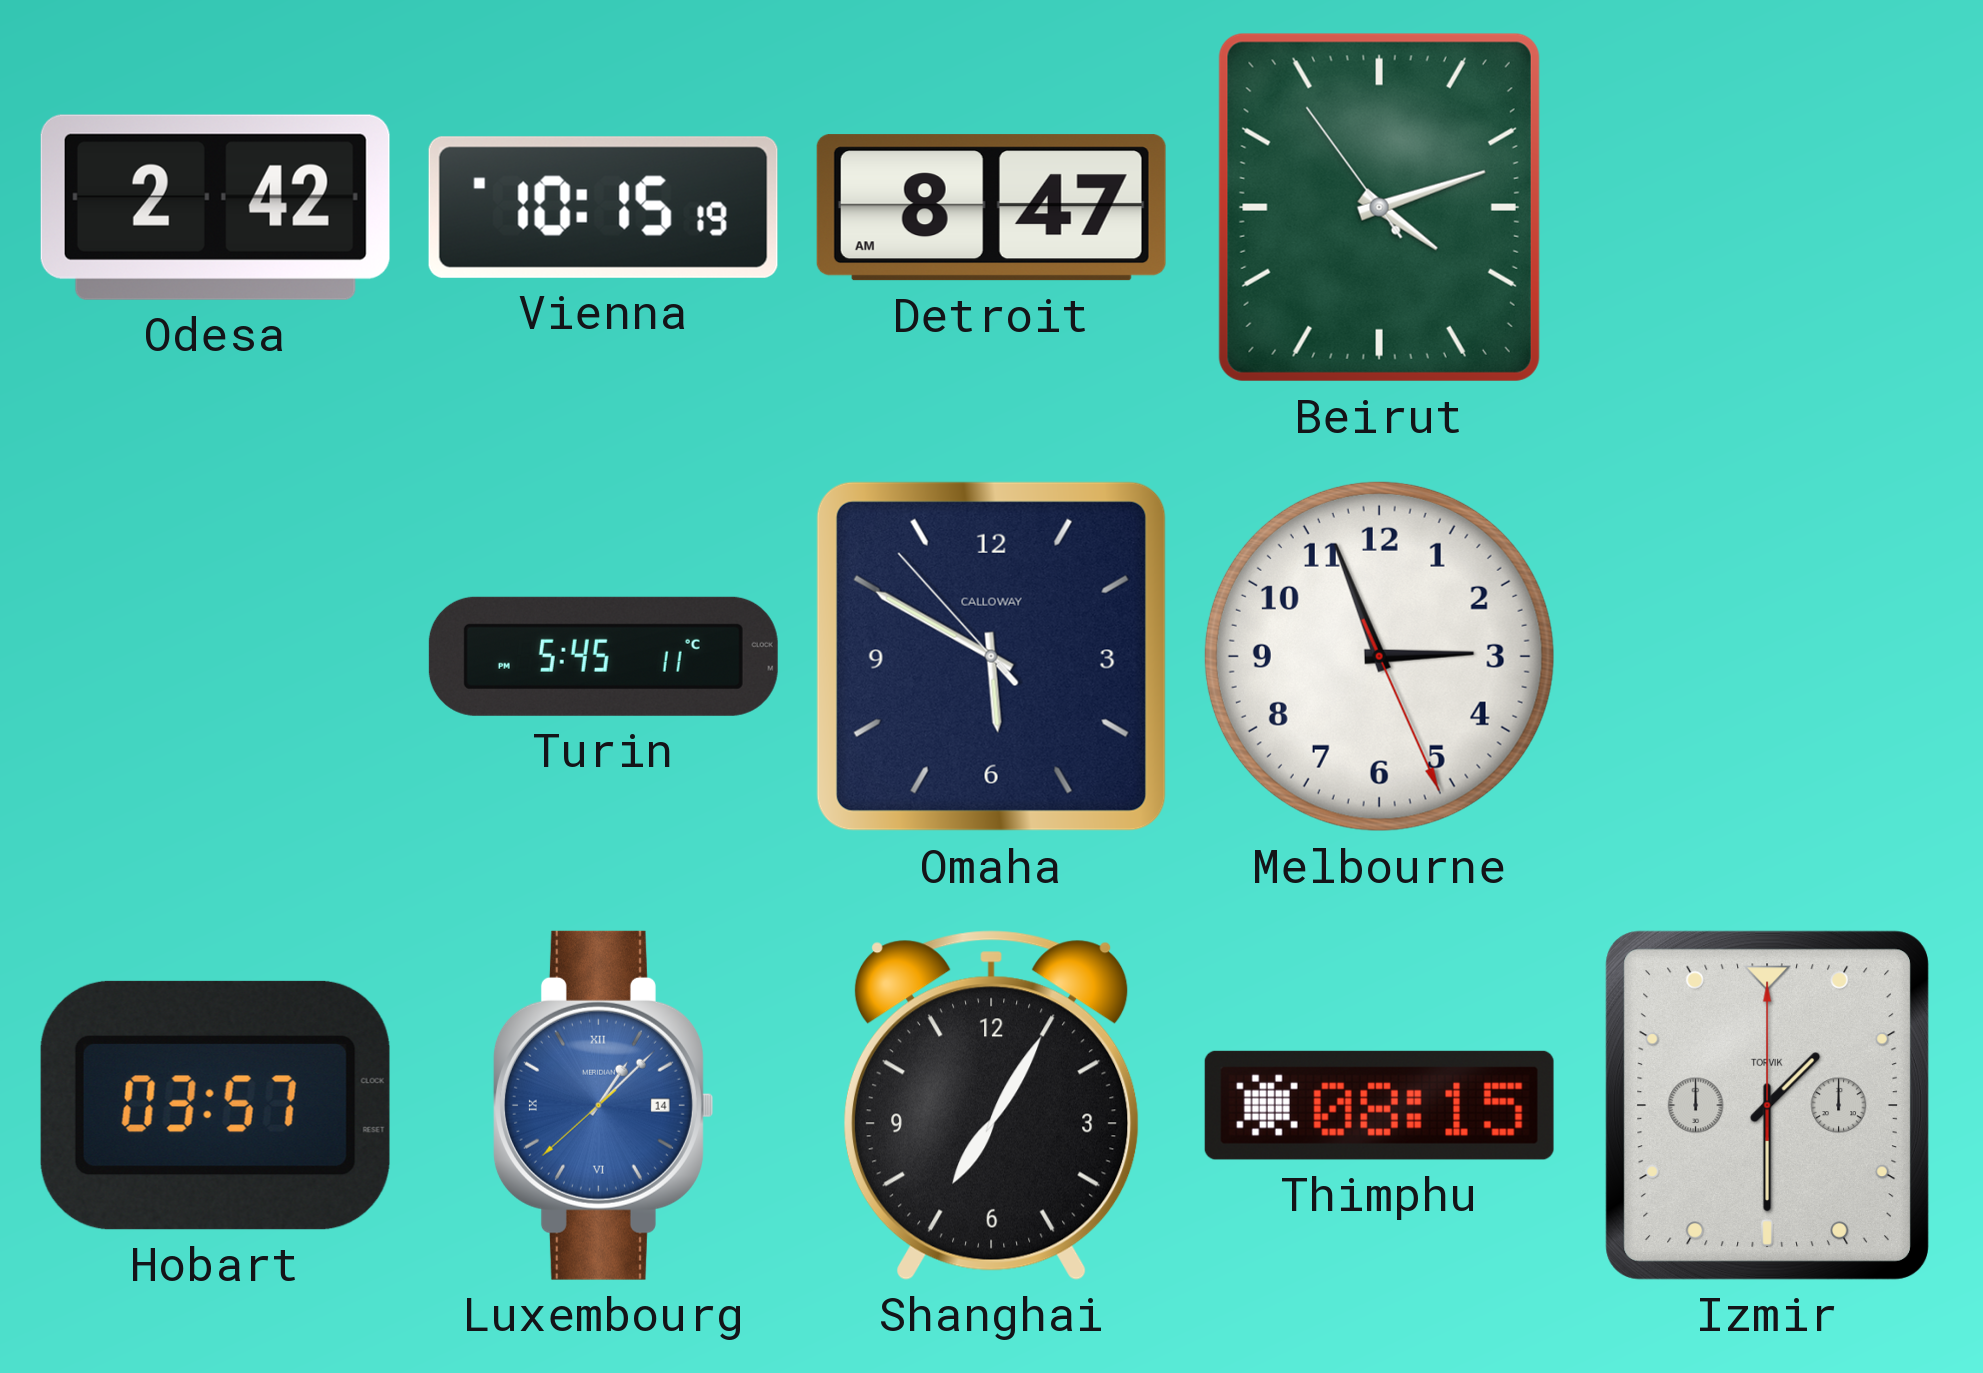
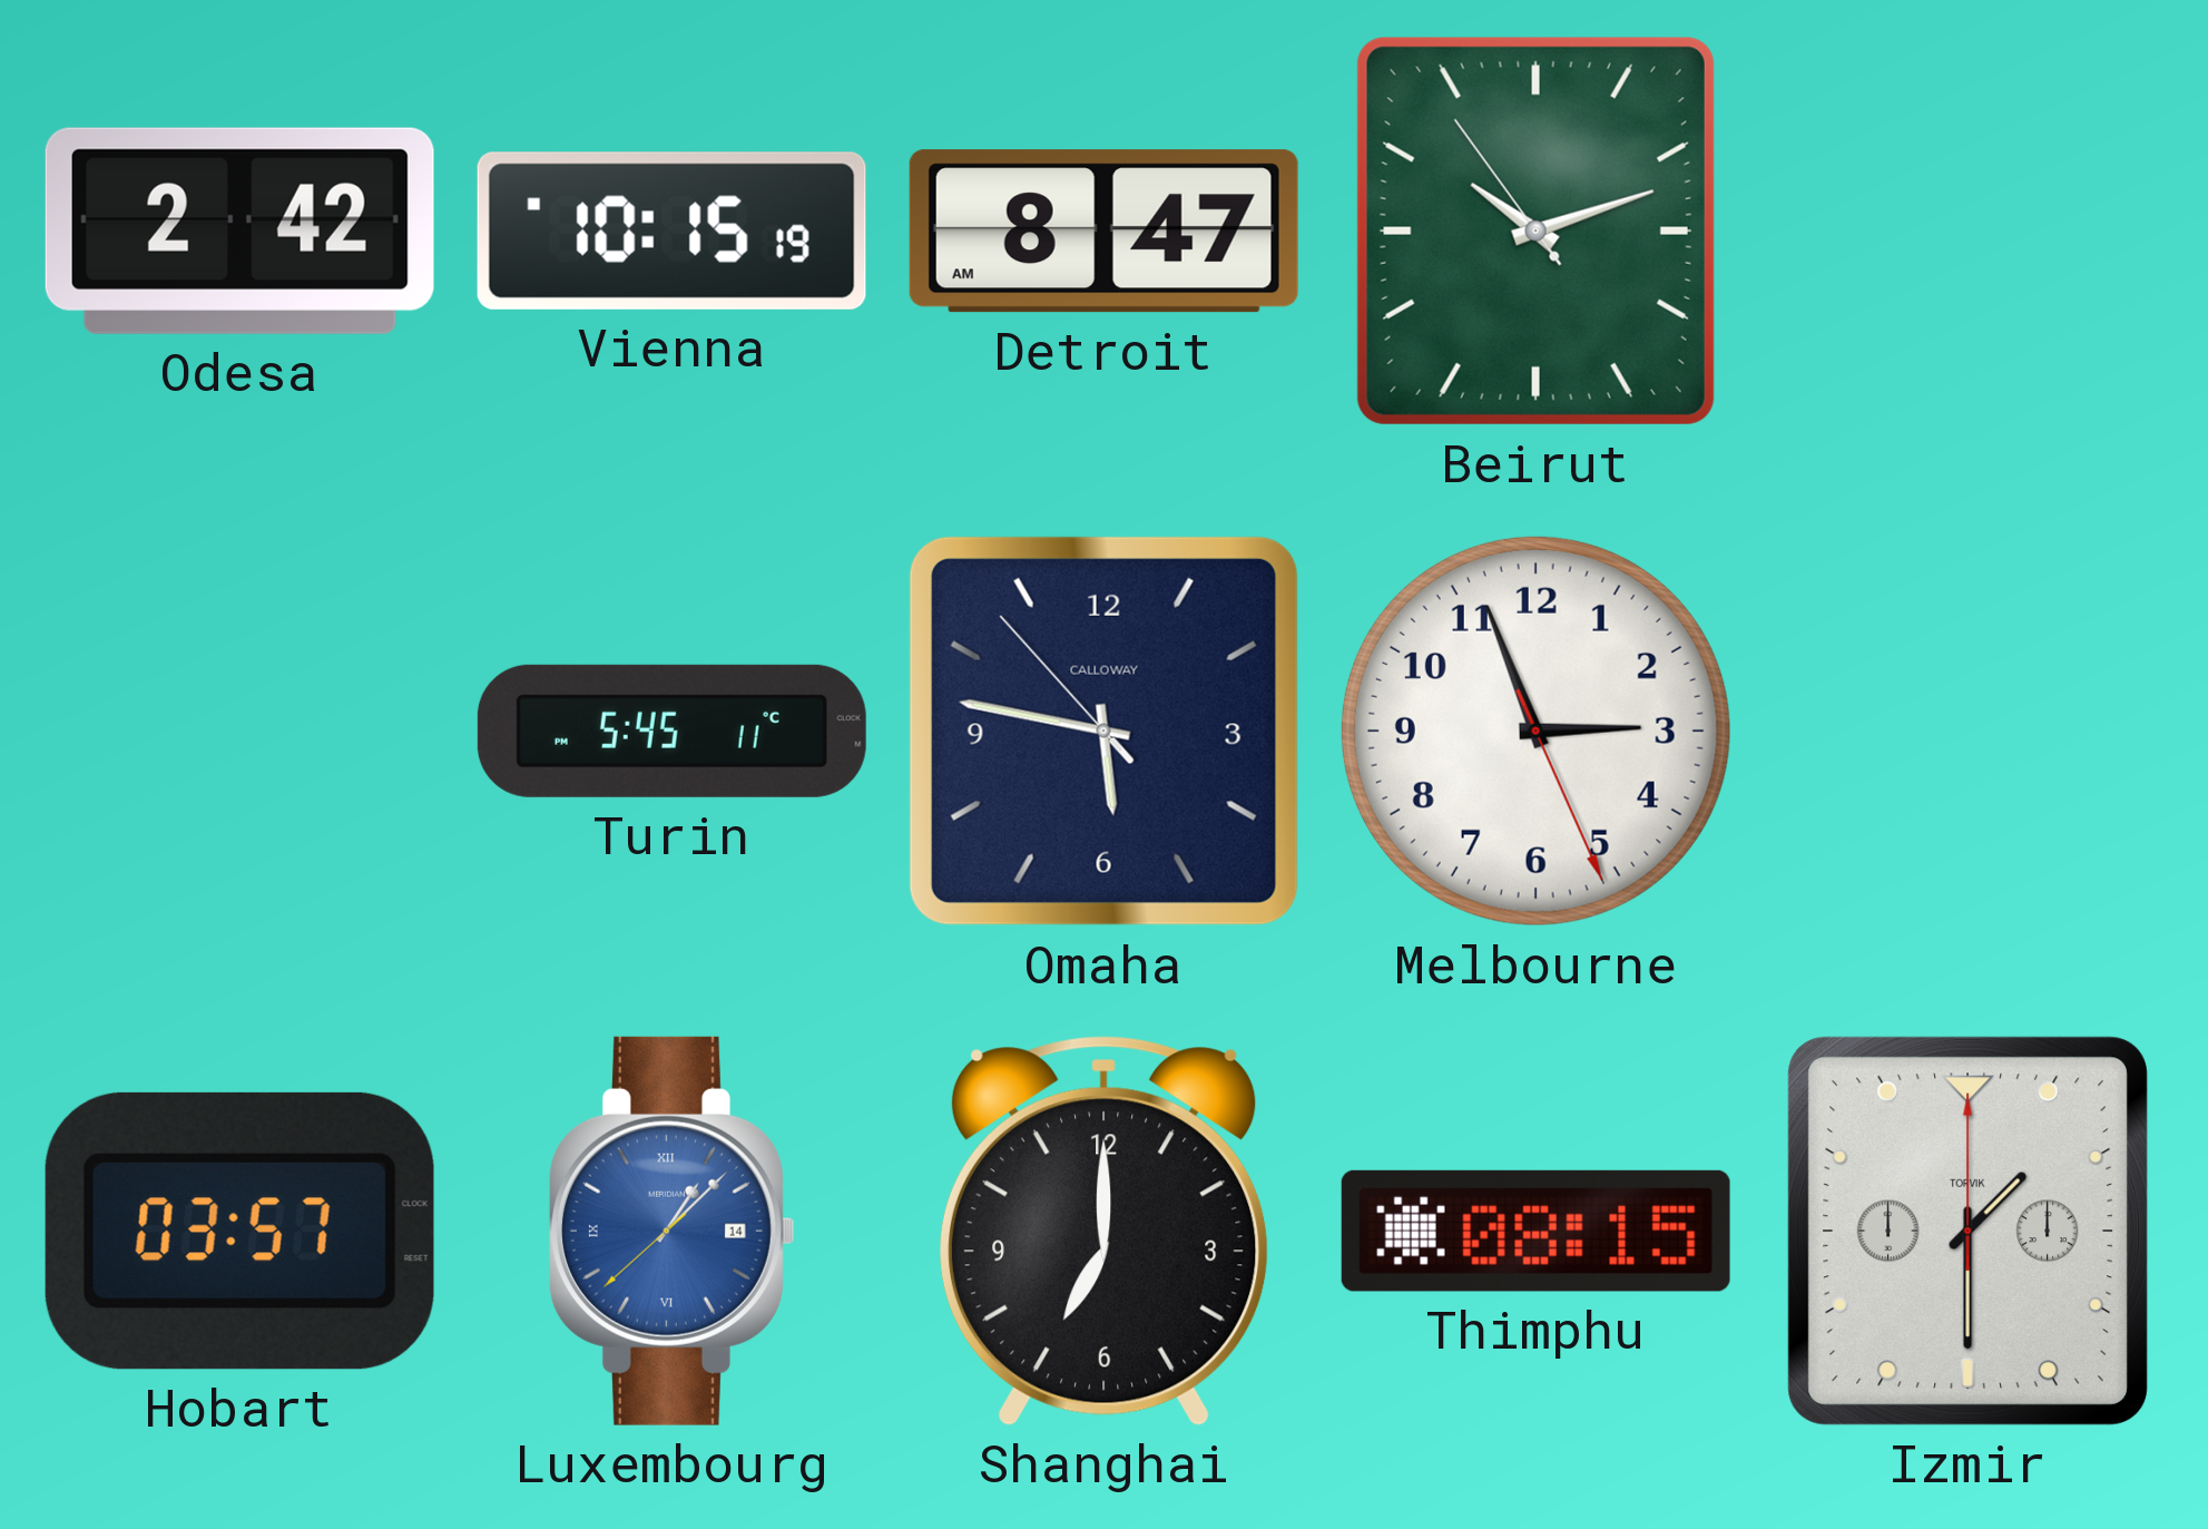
Beirut: 4:11 -> 10:11
Omaha: 5:49 -> 5:46
Shanghai: 7:05 -> 7:00
